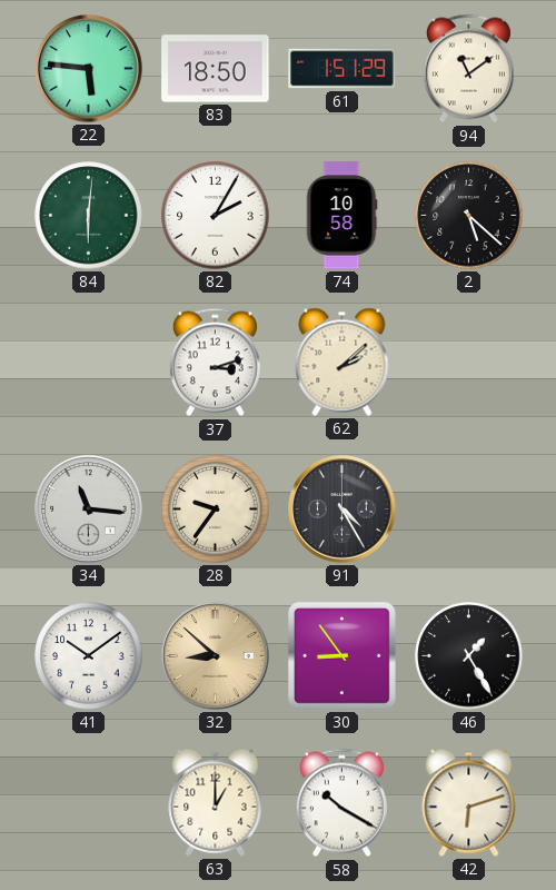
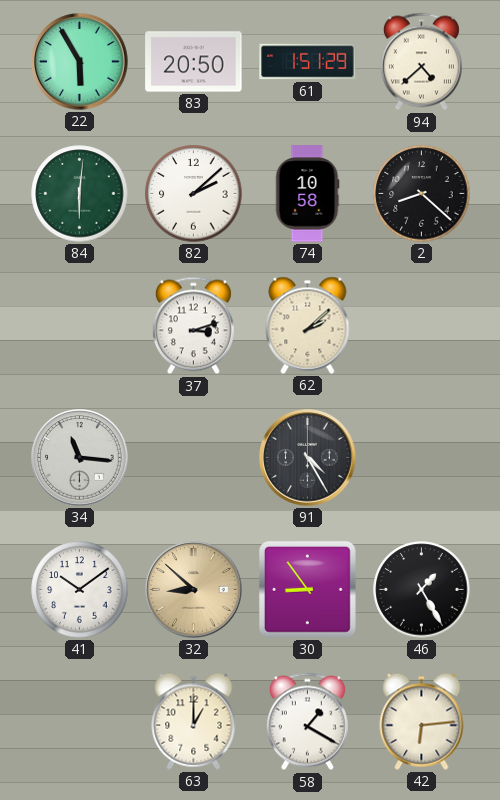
22: 5:46 -> 5:55
83: 18:50 -> 20:50
94: 11:09 -> 4:38
82: 2:05 -> 2:08
2: 5:22 -> 8:22
28: 9:36 -> none
58: 10:20 -> 1:20
42: 6:12 -> 6:14
